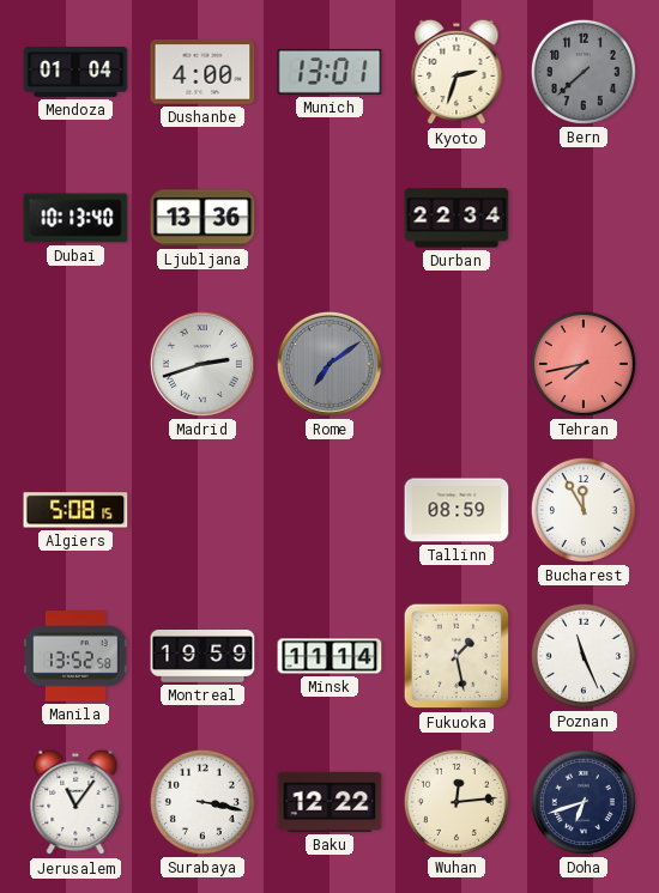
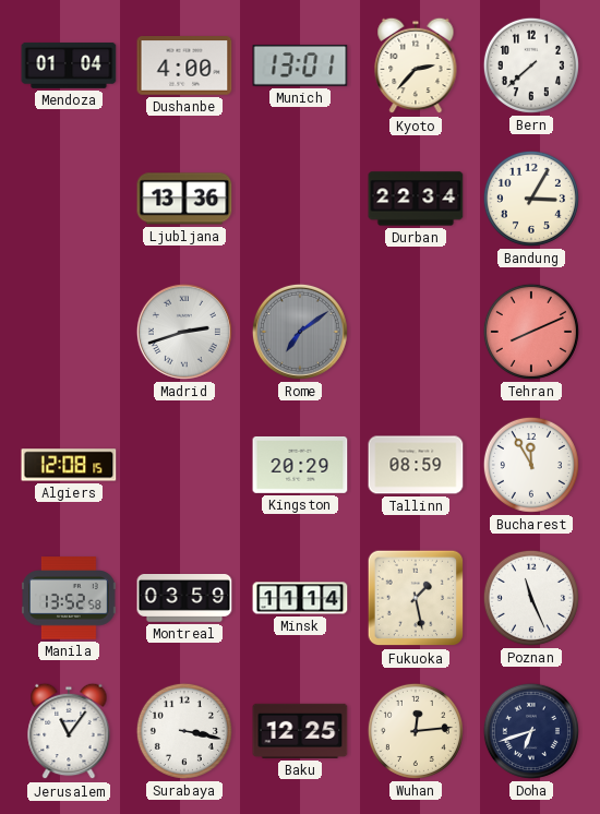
Kyoto: 2:33 -> 2:37
Bern dial: grey -> white
Dubai: 10:13 -> none
Bandung: none -> 3:05
Tehran: 7:43 -> 8:11
Algiers: 5:08 -> 12:08
Kingston: none -> 20:29
Montreal: 19:59 -> 03:59
Baku: 12:22 -> 12:25
